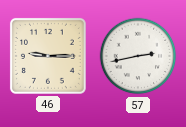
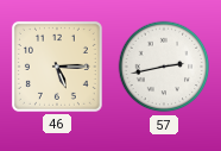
46: 9:15 -> 5:15
